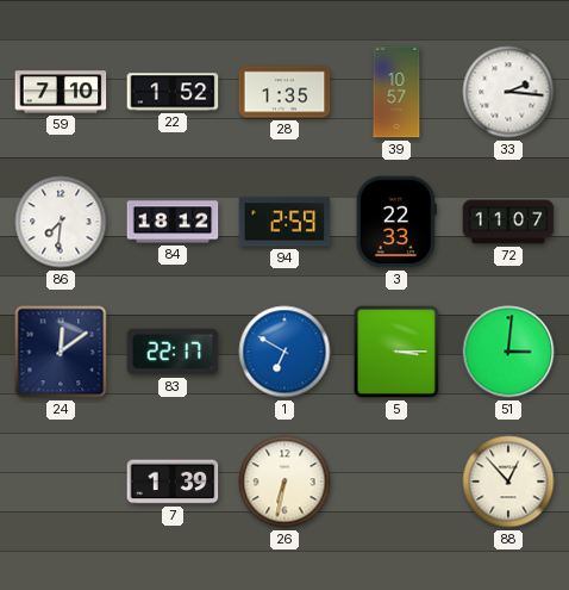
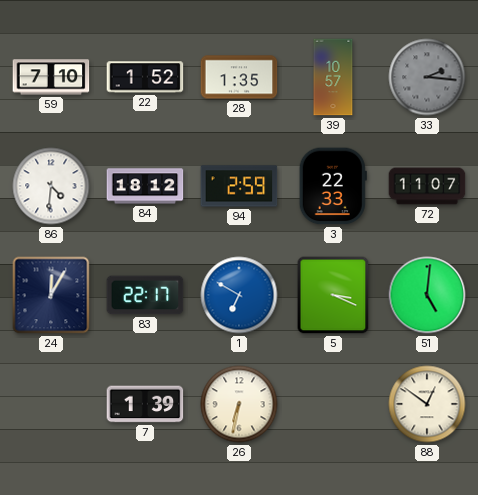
33 dial: white -> grey
86: 7:31 -> 4:31
24: 12:09 -> 12:05
5: 3:15 -> 3:19
51: 3:01 -> 5:01
88: 12:53 -> 12:51
